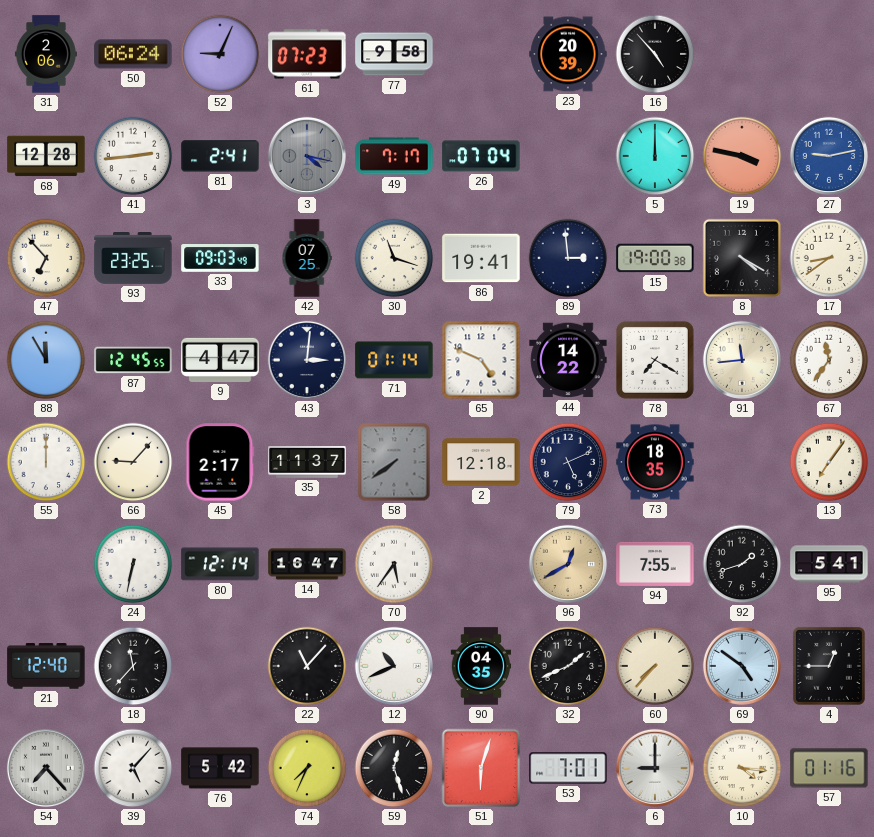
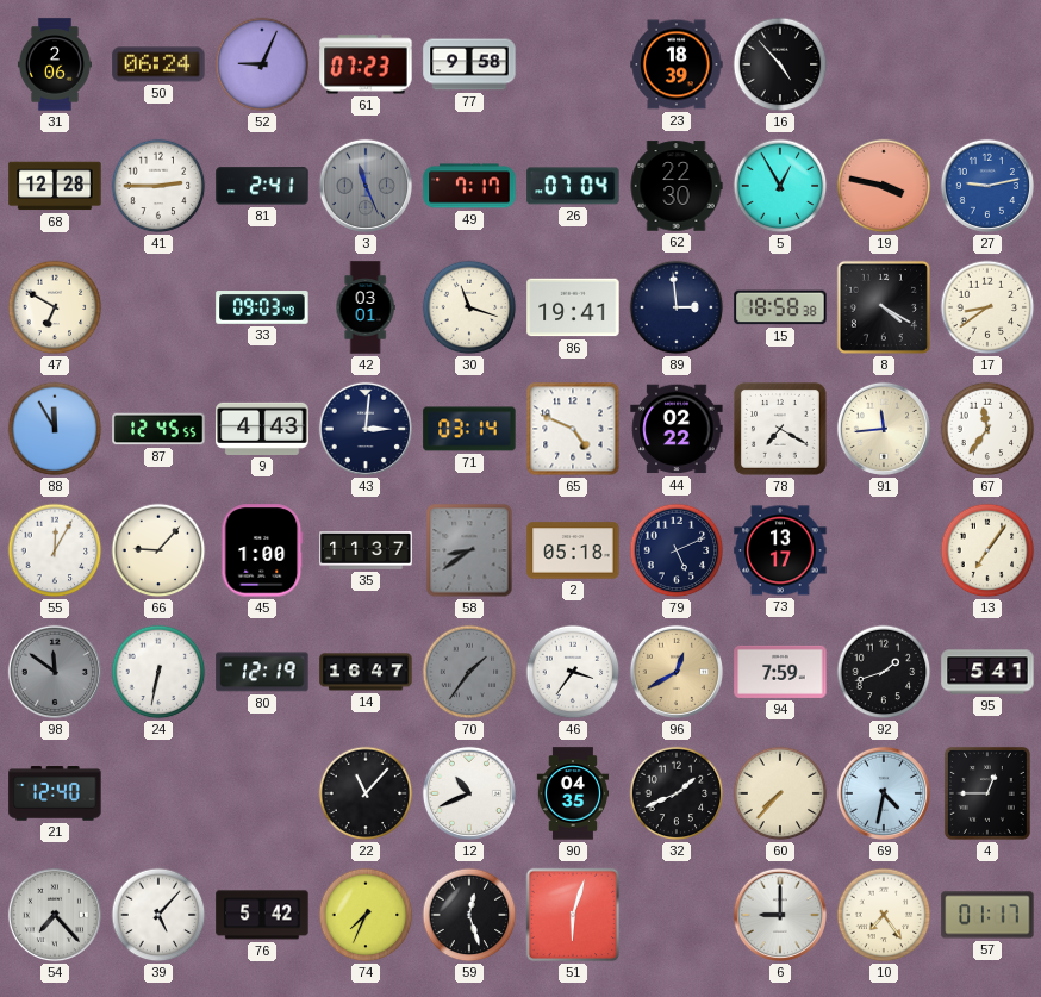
23: 20:39 -> 18:39
41: 2:44 -> 2:45
3: 4:17 -> 11:26
62: none -> 22:30
5: 12:00 -> 12:55
47: 6:53 -> 6:50
93: 23:25 -> none
42: 07:25 -> 03:01
15: 19:00 -> 18:58
9: 4:47 -> 4:43
71: 01:14 -> 03:14
44: 14:22 -> 02:22
55: 12:00 -> 12:05
45: 2:17 -> 1:00
58: 7:39 -> 8:39
2: 12:18 -> 05:18
73: 18:35 -> 13:17
98: none -> 11:51
80: 12:14 -> 12:19
70: 5:36 -> 1:36
70 dial: white -> grey
46: none -> 3:36
94: 7:55 -> 7:59
18: 11:37 -> none
69: 4:51 -> 4:32
53: 7:01 -> none
10: 4:16 -> 7:24
57: 01:16 -> 01:17
